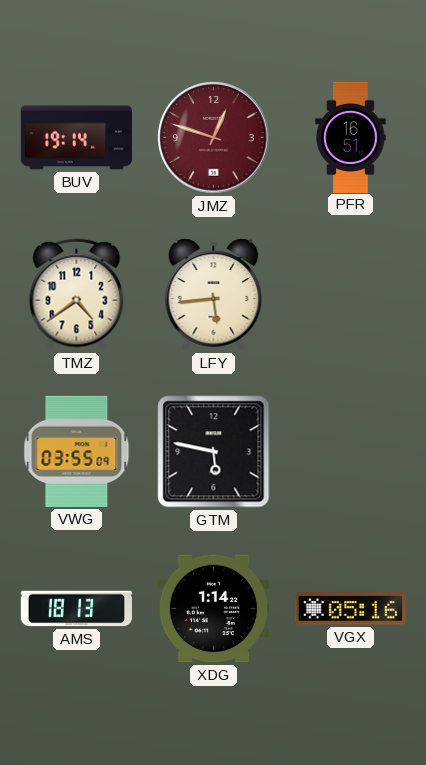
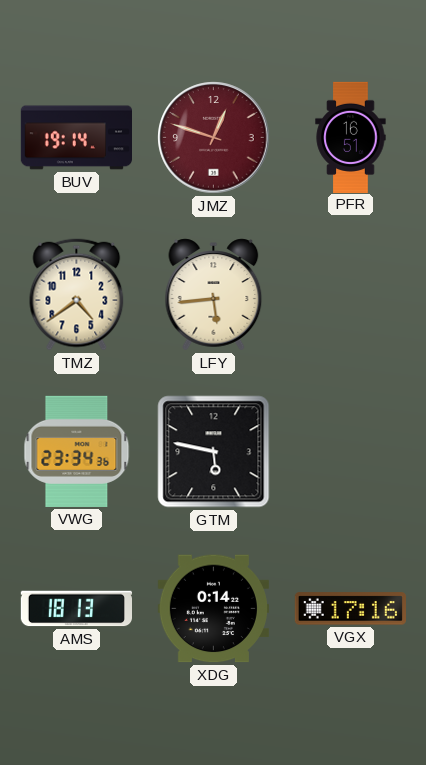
VWG: 03:55 -> 23:34
XDG: 1:14 -> 0:14
VGX: 05:16 -> 17:16
